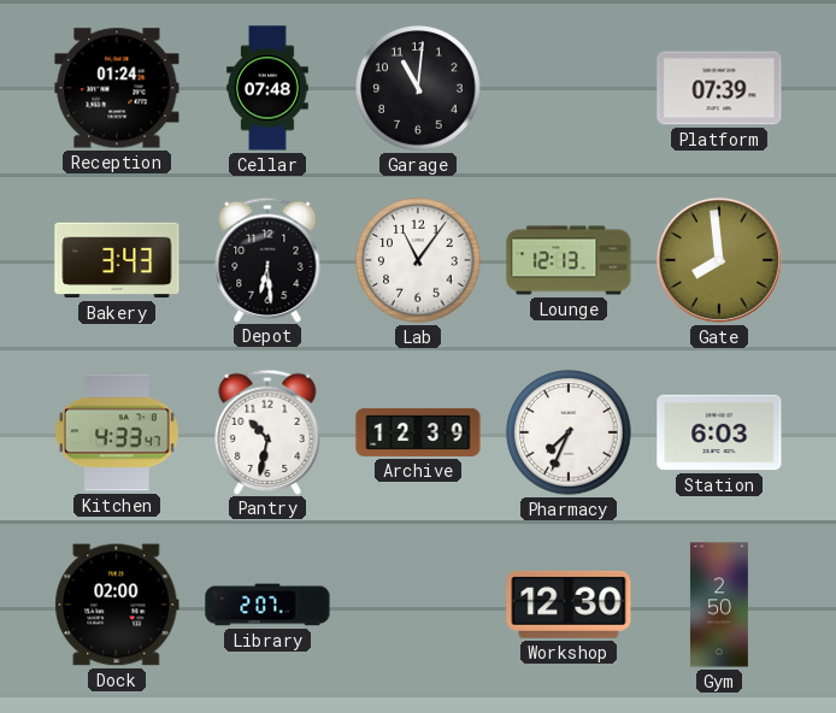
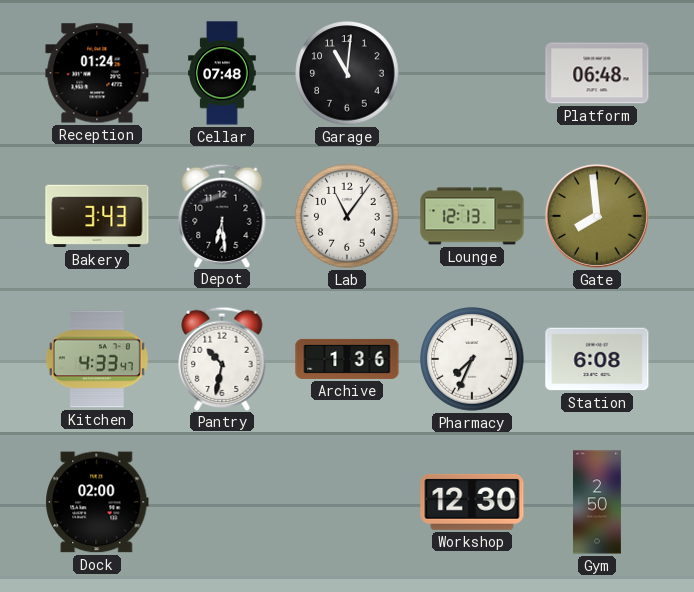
Platform: 07:39 -> 06:48
Archive: 12:39 -> 1:36
Station: 6:03 -> 6:08
Library: 2:07 -> none
